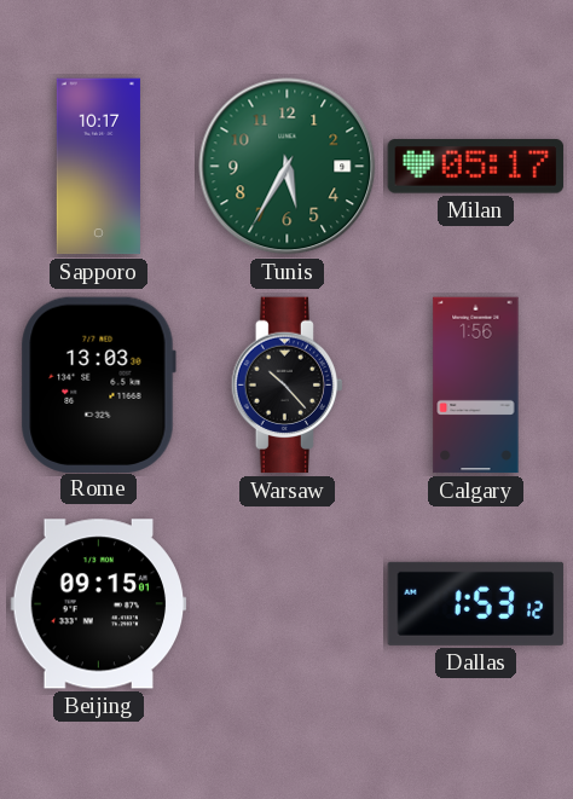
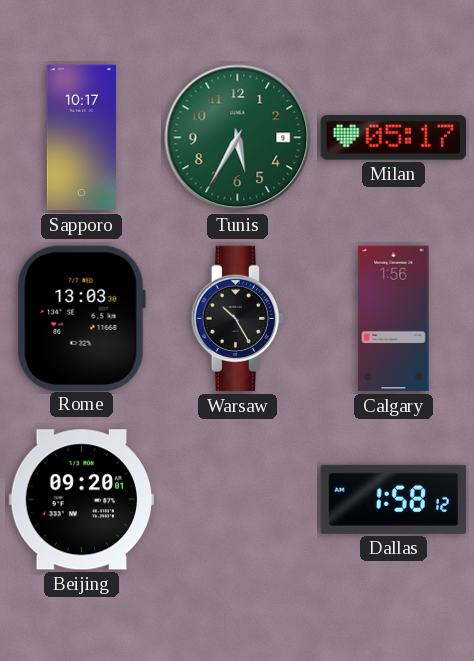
Warsaw: 10:23 -> 10:25
Beijing: 09:15 -> 09:20
Dallas: 1:53 -> 1:58
